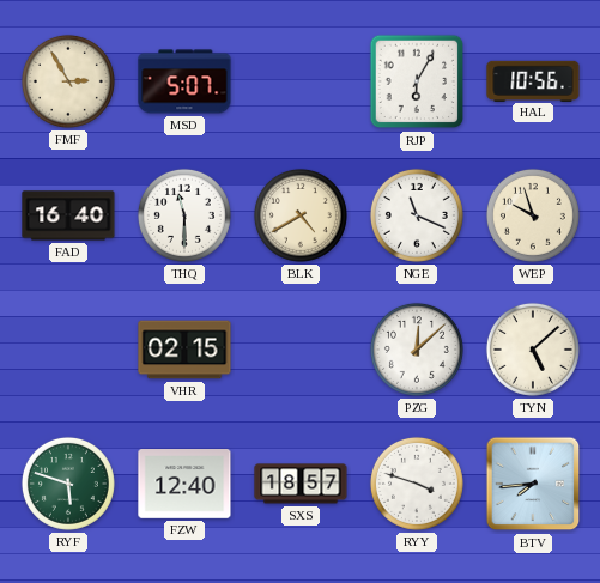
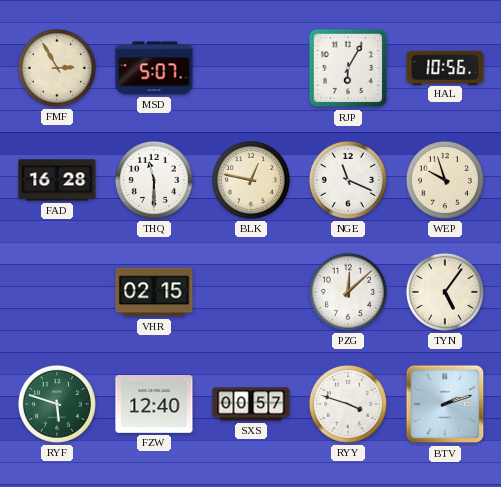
FAD: 16:40 -> 16:28
BLK: 4:40 -> 12:47
TYN: 5:08 -> 5:06
SXS: 18:57 -> 00:57
BTV: 7:44 -> 2:12
